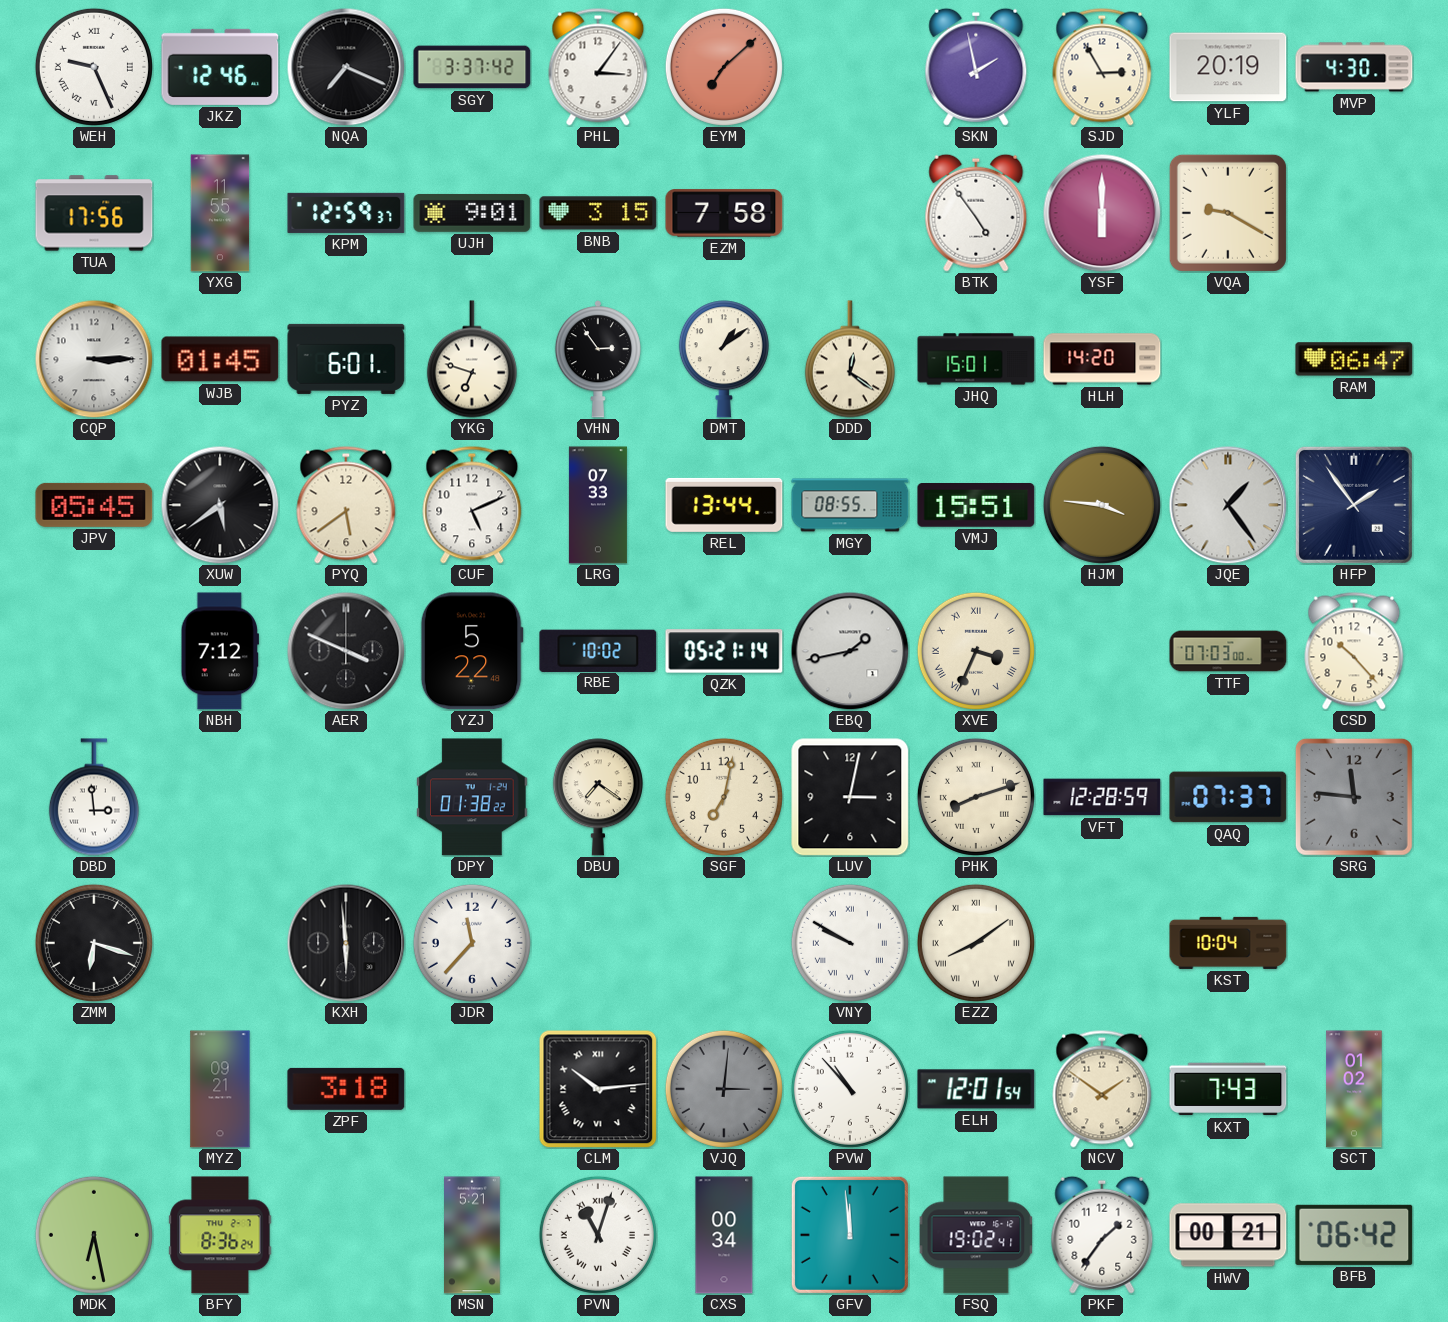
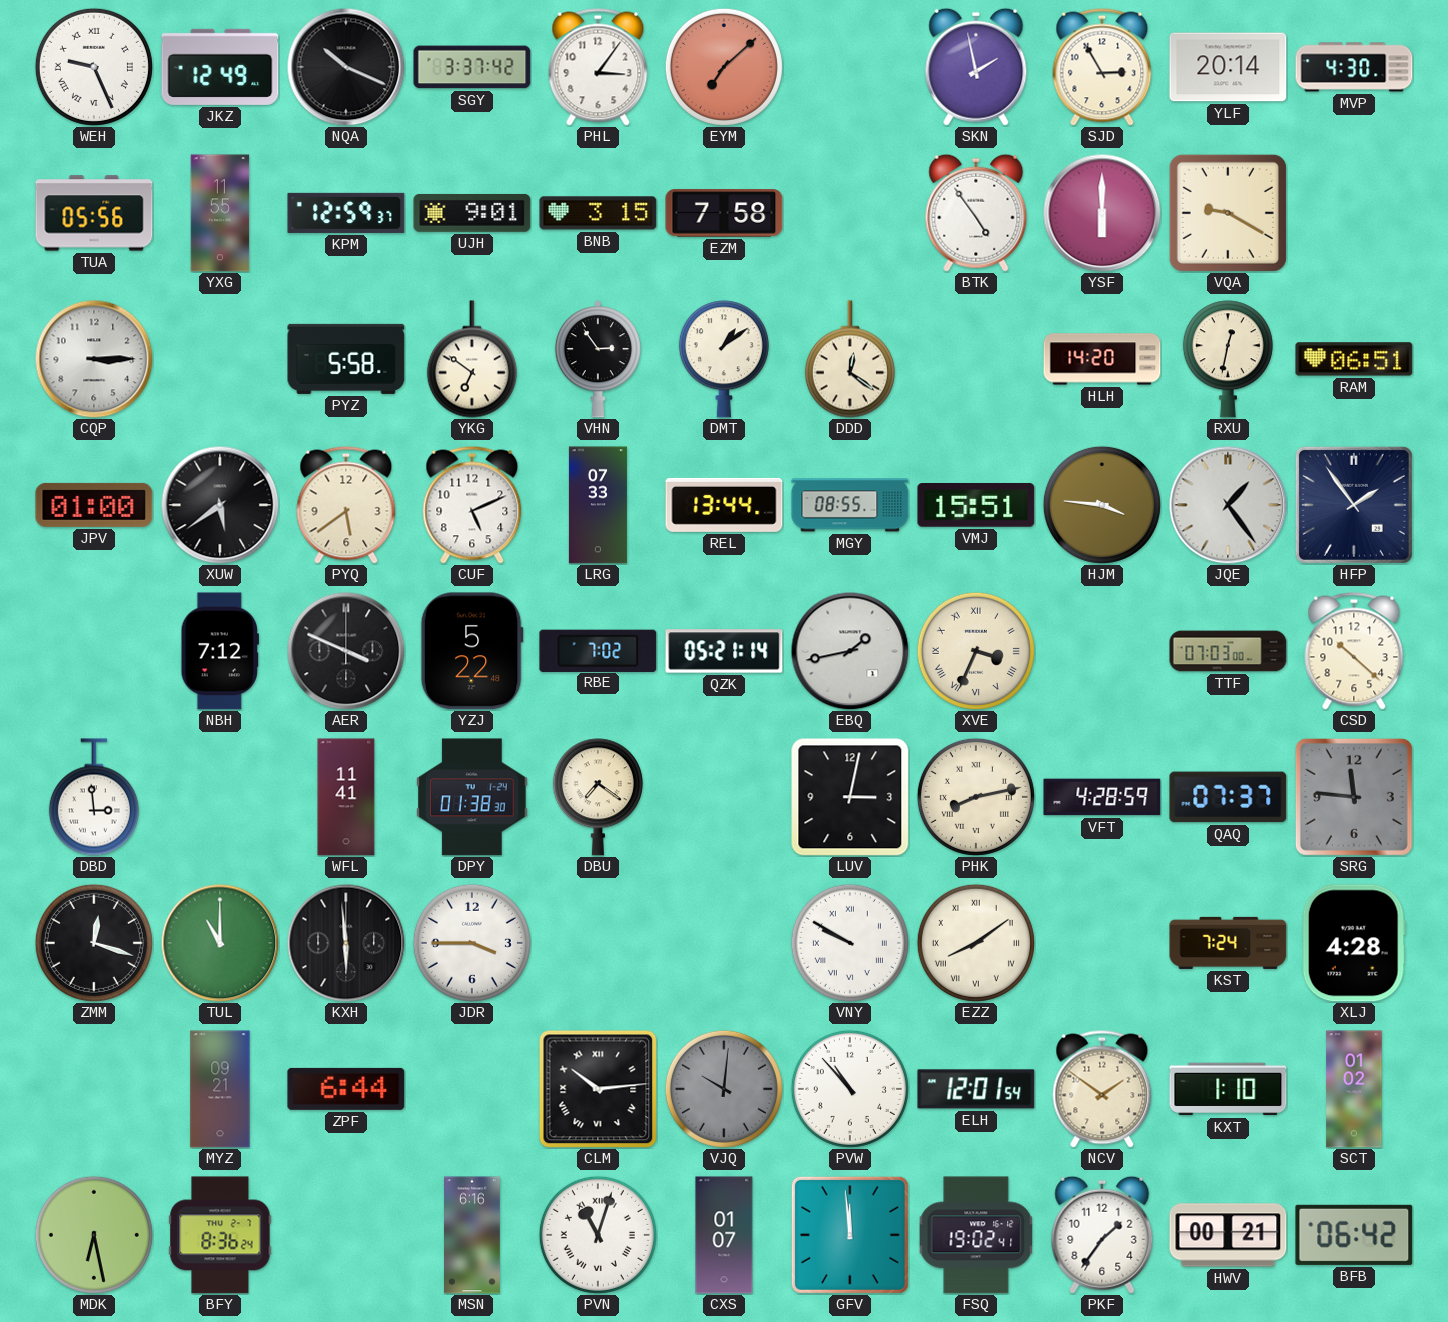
JKZ: 12:46 -> 12:49
NQA: 7:19 -> 10:19
YLF: 20:19 -> 20:14
TUA: 17:56 -> 05:56
WJB: 01:45 -> none
PYZ: 6:01 -> 5:58
YKG: 6:48 -> 6:51
JHQ: 15:01 -> none
RXU: none -> 12:32
RAM: 06:47 -> 06:51
JPV: 05:45 -> 01:00
RBE: 10:02 -> 7:02
CSD: 10:23 -> 10:22
WFL: none -> 11:41
DPY: 01:38:22 -> 01:38:30
SGF: 7:02 -> none
PHK: 8:12 -> 8:13
VFT: 12:28 -> 4:28
ZMM: 6:18 -> 12:18
TUL: none -> 11:00
JDR: 11:37 -> 3:45
KST: 10:04 -> 7:24
XLJ: none -> 4:28
ZPF: 3:18 -> 6:44
VJQ: 3:01 -> 10:01
KXT: 7:43 -> 1:10
MSN: 5:21 -> 6:16
CXS: 00:34 -> 01:07
